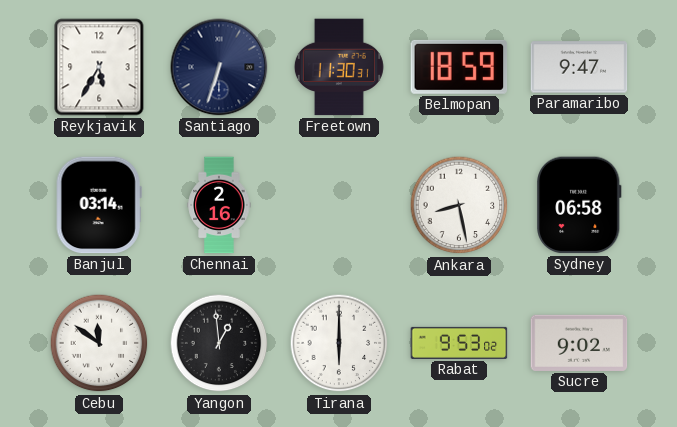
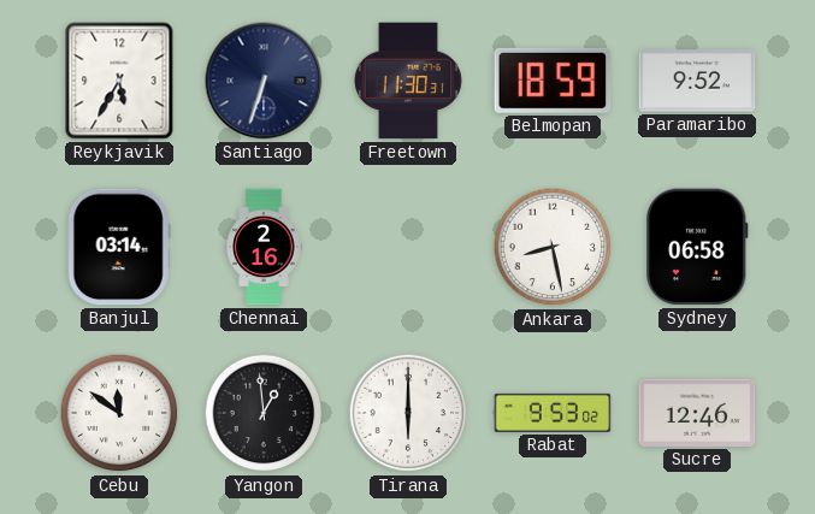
Paramaribo: 9:47 -> 9:52
Sucre: 9:02 -> 12:46
